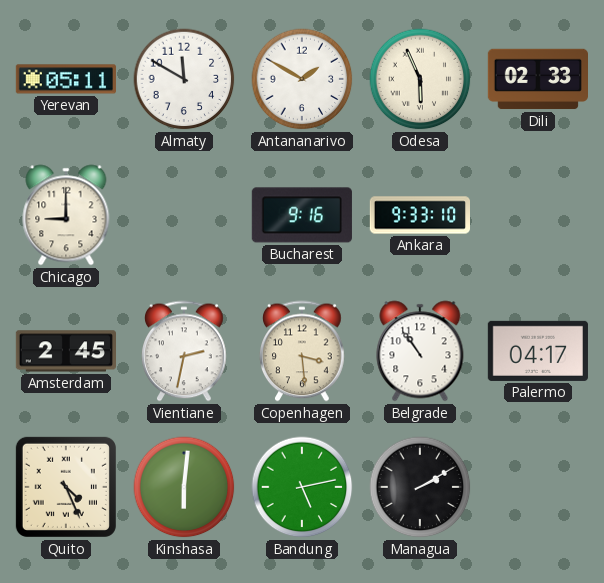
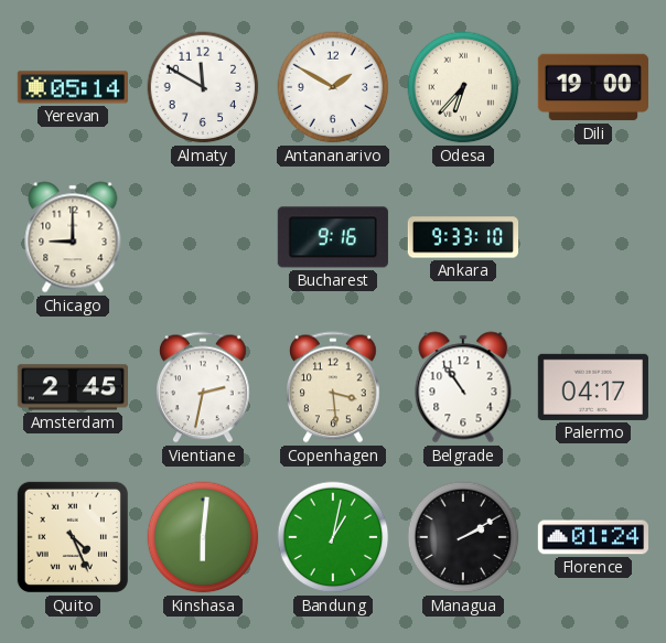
Yerevan: 05:11 -> 05:14
Odesa: 5:56 -> 6:37
Dili: 02:33 -> 19:00
Bandung: 5:13 -> 1:02
Florence: none -> 01:24
